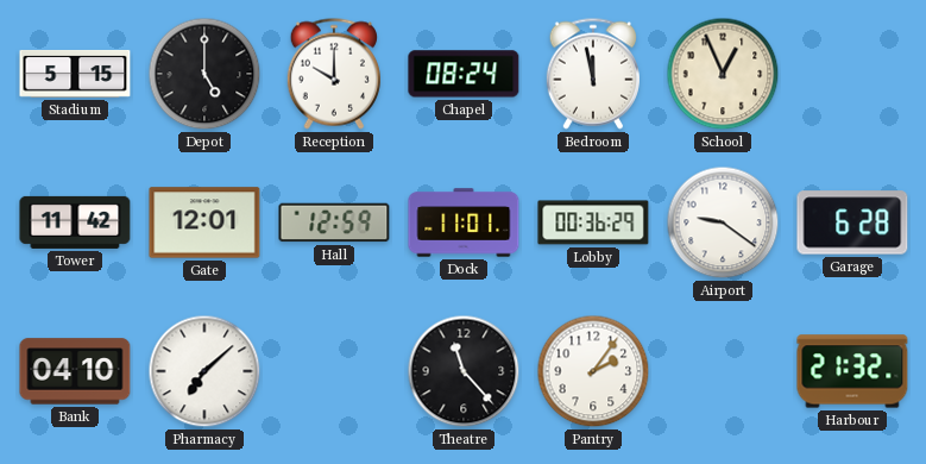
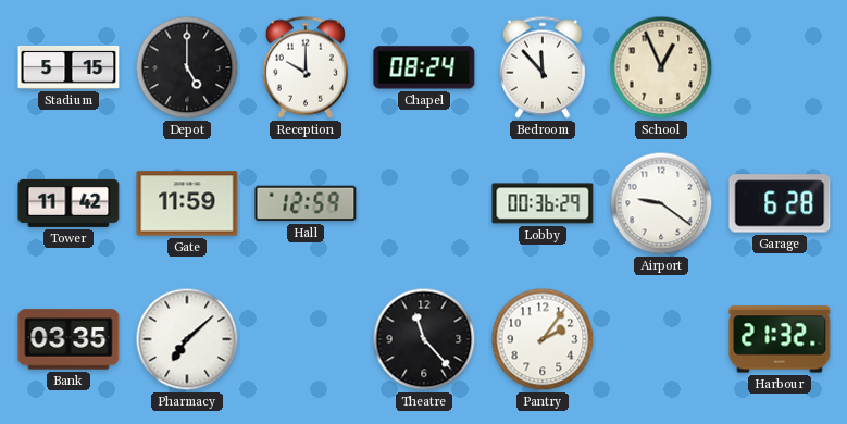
Bedroom: 11:58 -> 11:53
Gate: 12:01 -> 11:59
Dock: 11:01 -> none
Bank: 04:10 -> 03:35
